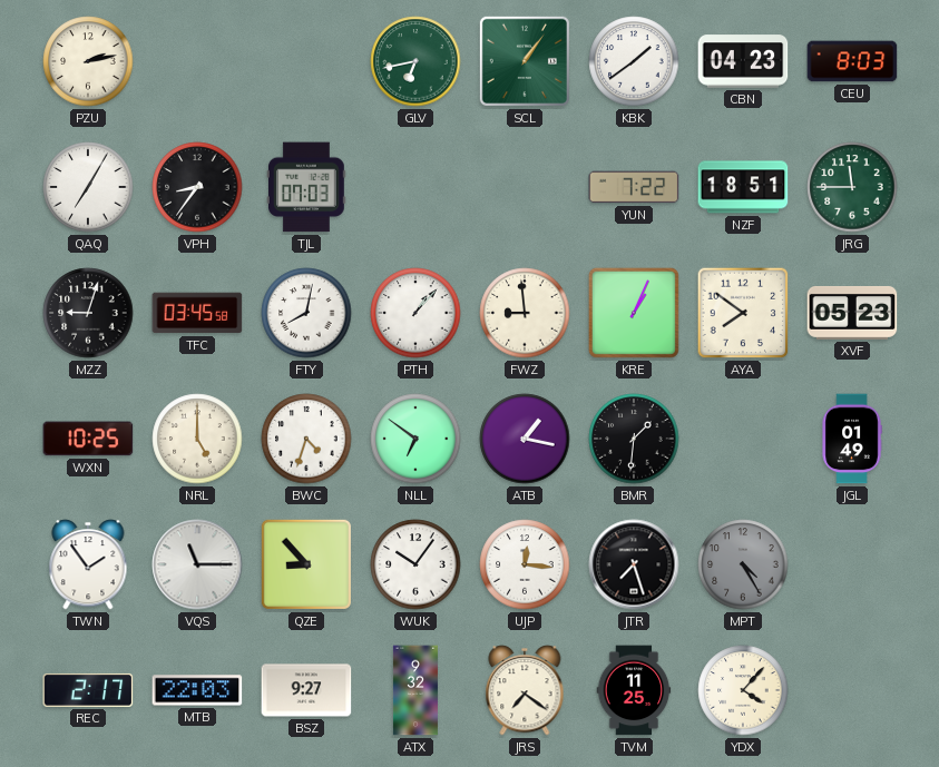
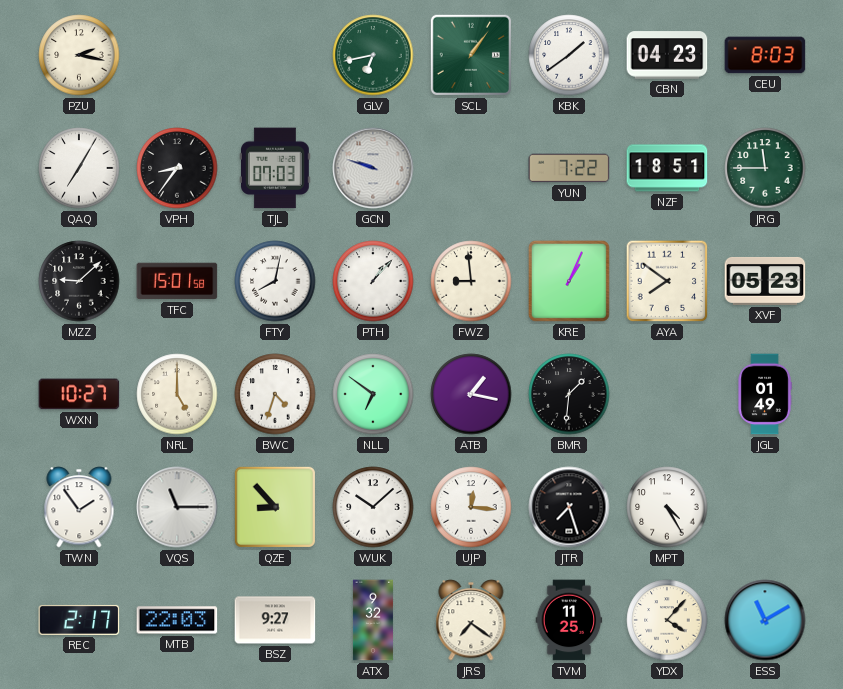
PZU: 2:13 -> 2:17
GCN: none -> 9:48
MZZ: 9:03 -> 9:08
TFC: 03:45 -> 15:01
WXN: 10:25 -> 10:27
WUK: 10:06 -> 10:08
MPT dial: grey -> white
ESS: none -> 11:10
